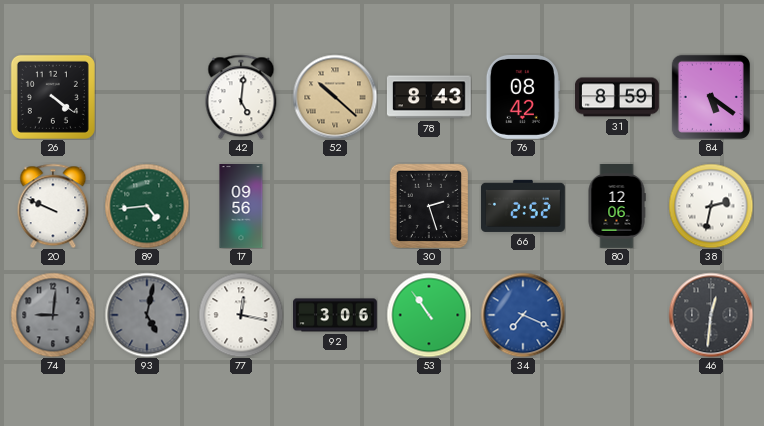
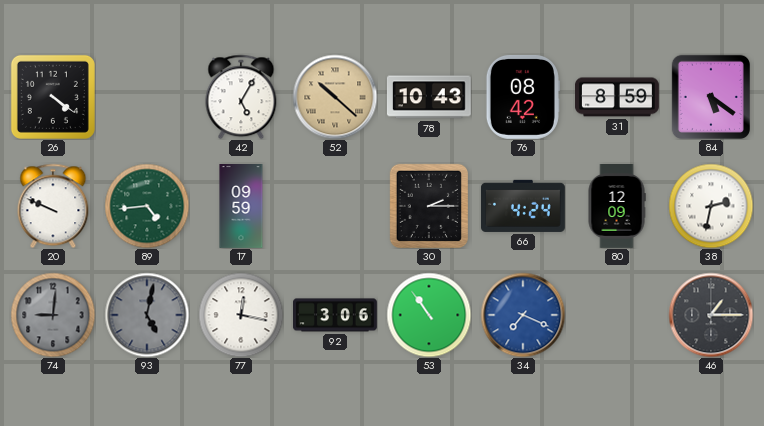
42: 5:01 -> 5:05
78: 8:43 -> 10:43
17: 09:56 -> 09:59
30: 2:27 -> 2:15
66: 2:52 -> 4:24
80: 12:06 -> 12:09
46: 12:31 -> 1:15
